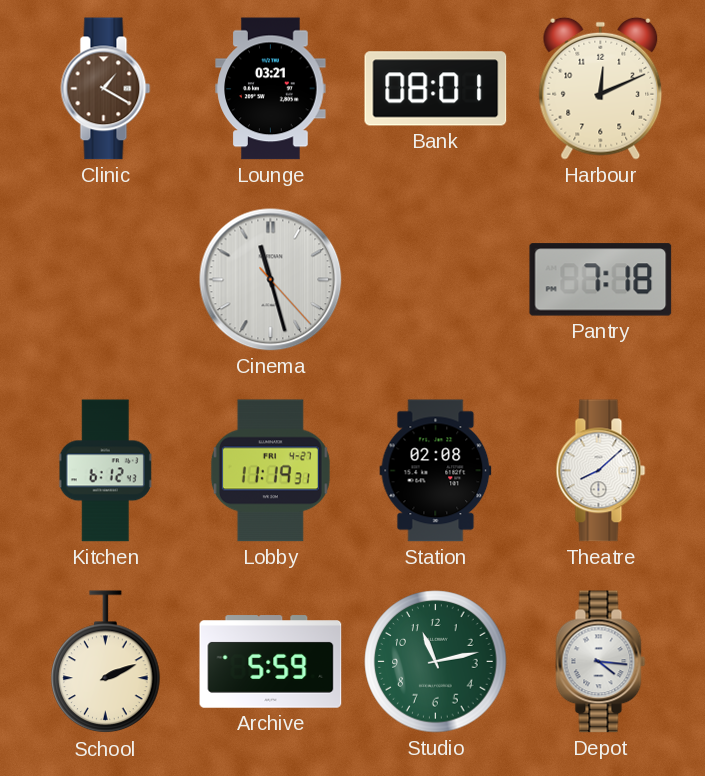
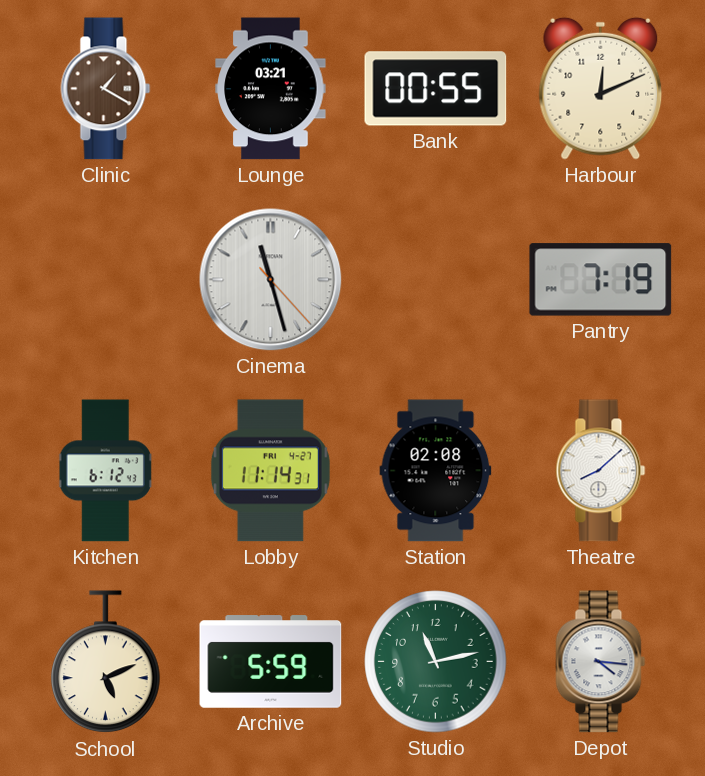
Bank: 08:01 -> 00:55
Pantry: 7:18 -> 7:19
Lobby: 11:19 -> 11:14
School: 2:11 -> 5:11
